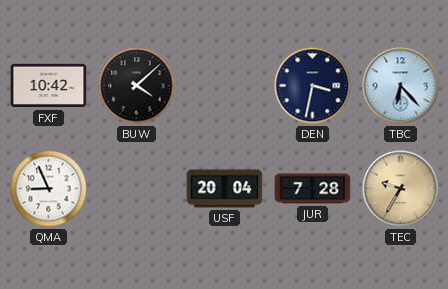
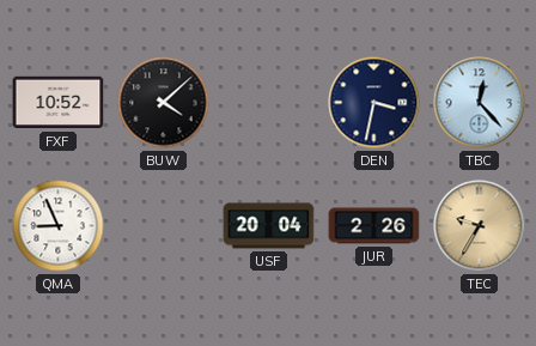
FXF: 10:42 -> 10:52
TBC: 6:23 -> 12:23
JUR: 7:28 -> 2:26
